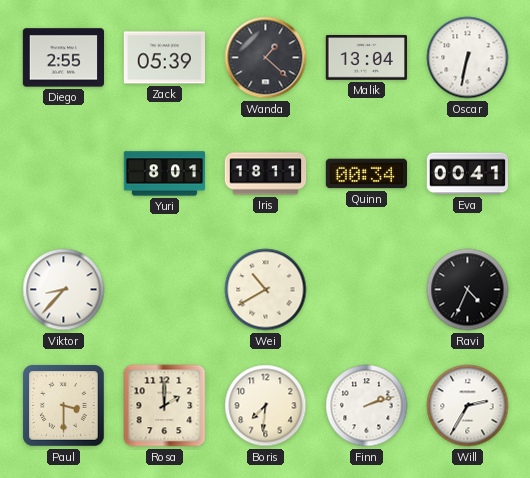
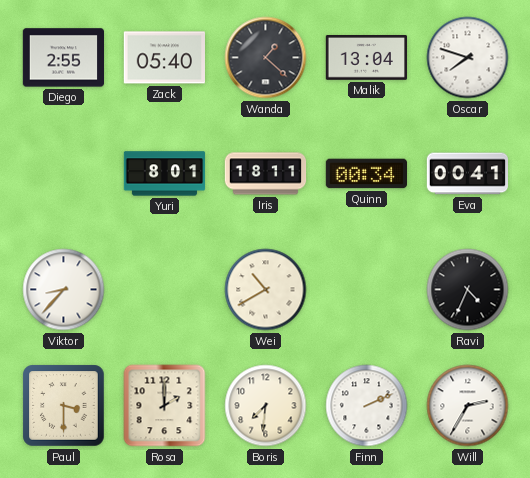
Zack: 05:39 -> 05:40
Oscar: 6:32 -> 7:48
Finn: 2:12 -> 2:11
